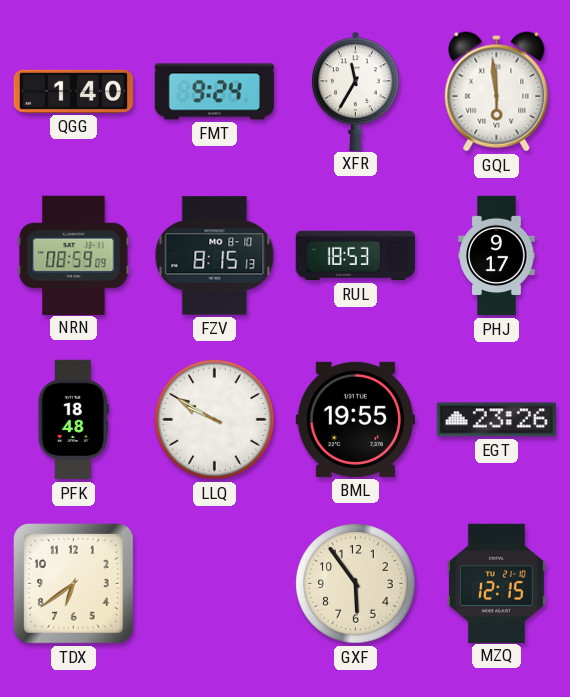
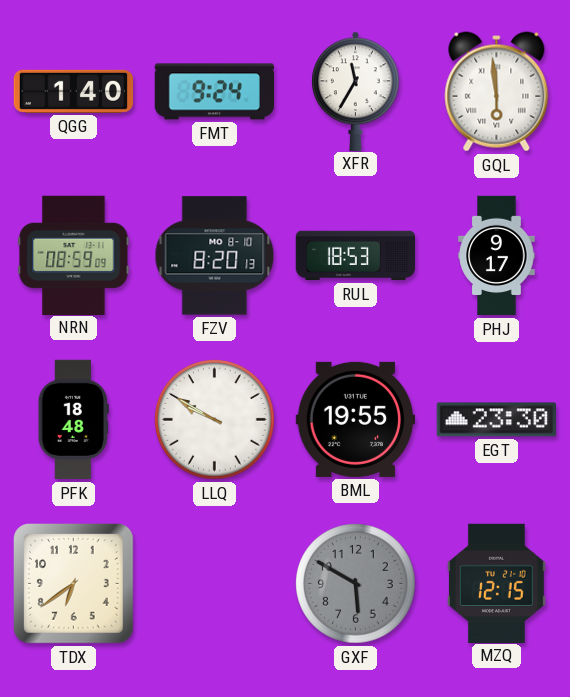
FZV: 8:15 -> 8:20
EGT: 23:26 -> 23:30
GXF: 5:54 -> 5:50
GXF dial: cream -> grey
